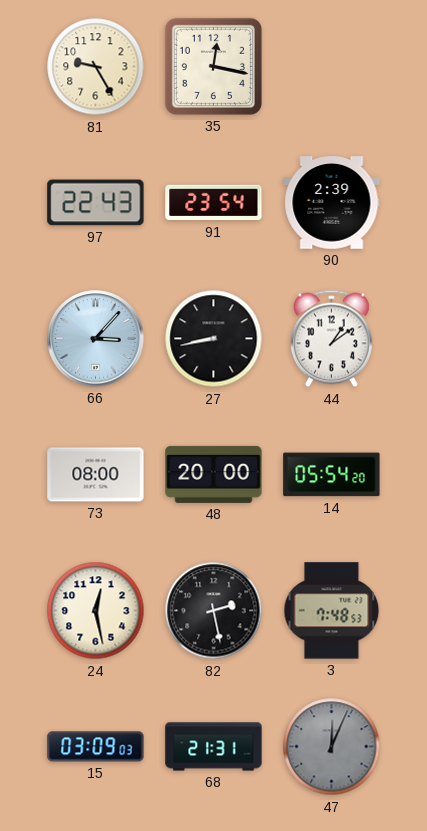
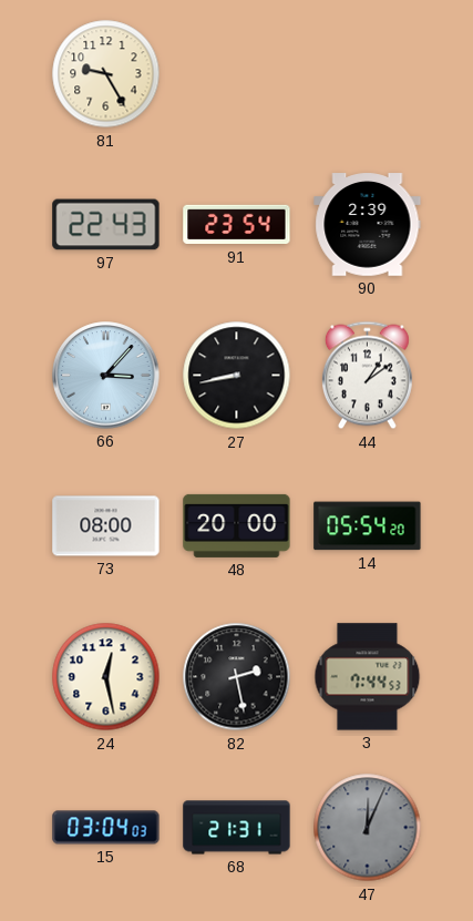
35: 12:17 -> none
3: 7:48 -> 7:44
15: 03:09 -> 03:04
